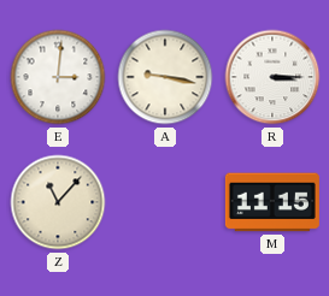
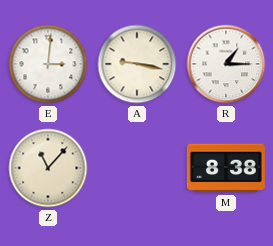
R: 3:15 -> 1:15
M: 11:15 -> 8:38
